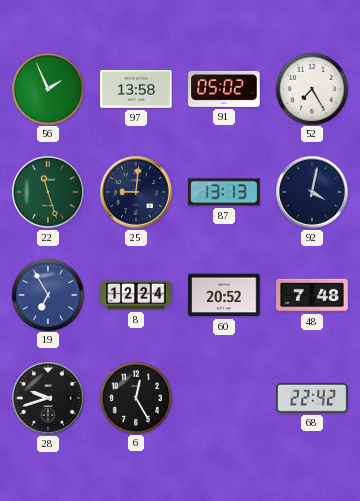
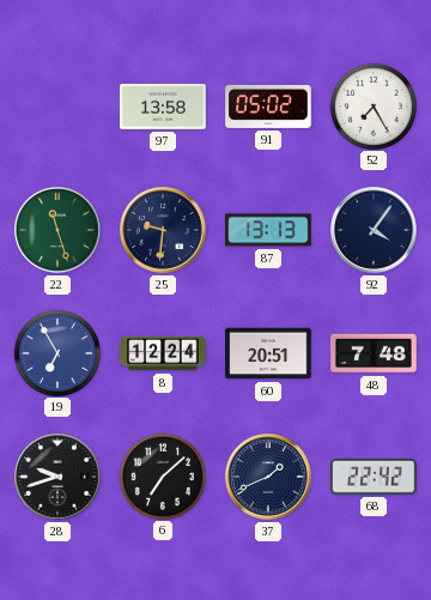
56: 1:56 -> none
25: 9:01 -> 9:31
92: 4:02 -> 4:06
60: 20:52 -> 20:51
6: 12:25 -> 7:08
37: none -> 1:41
